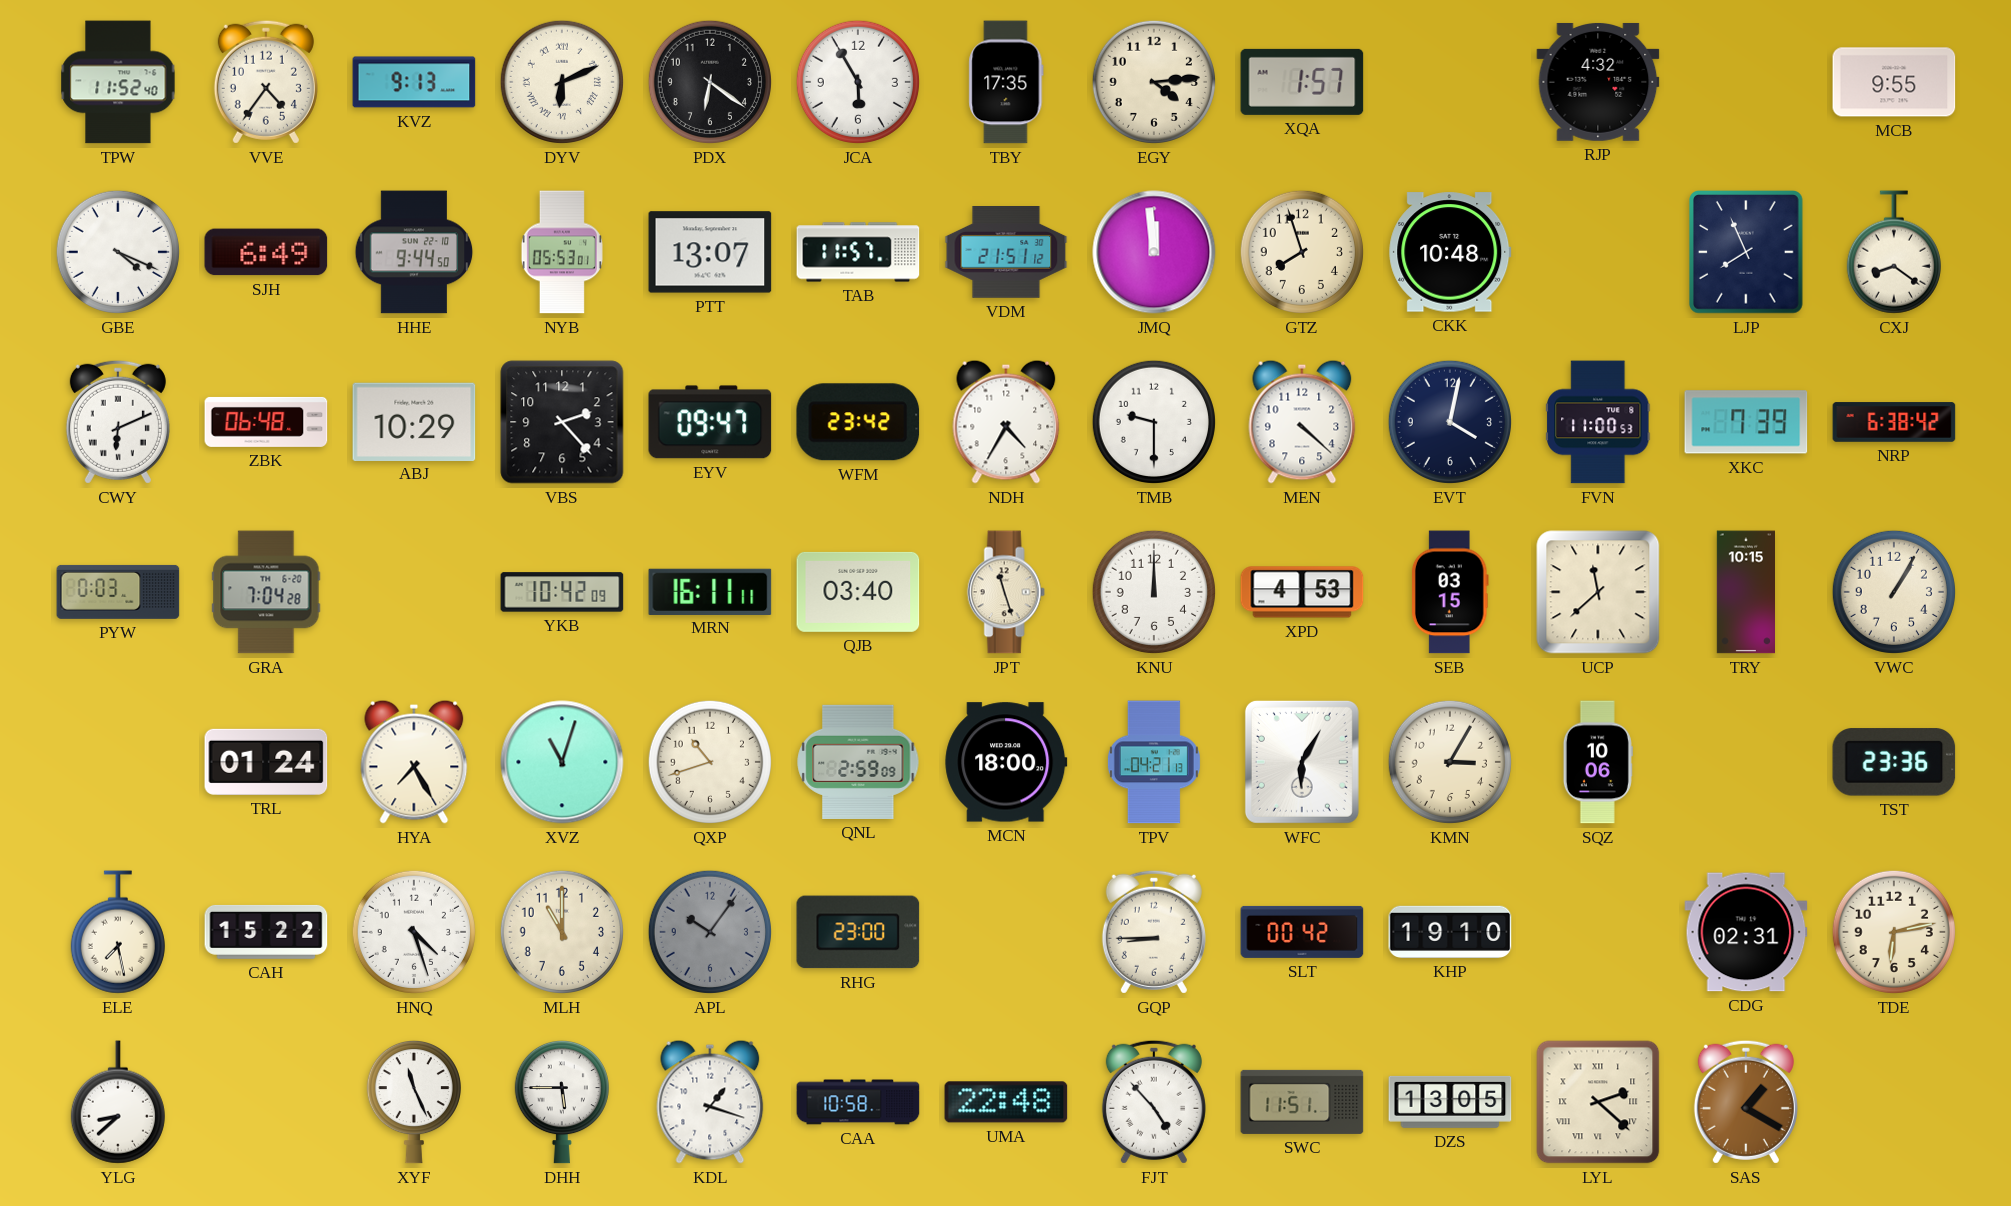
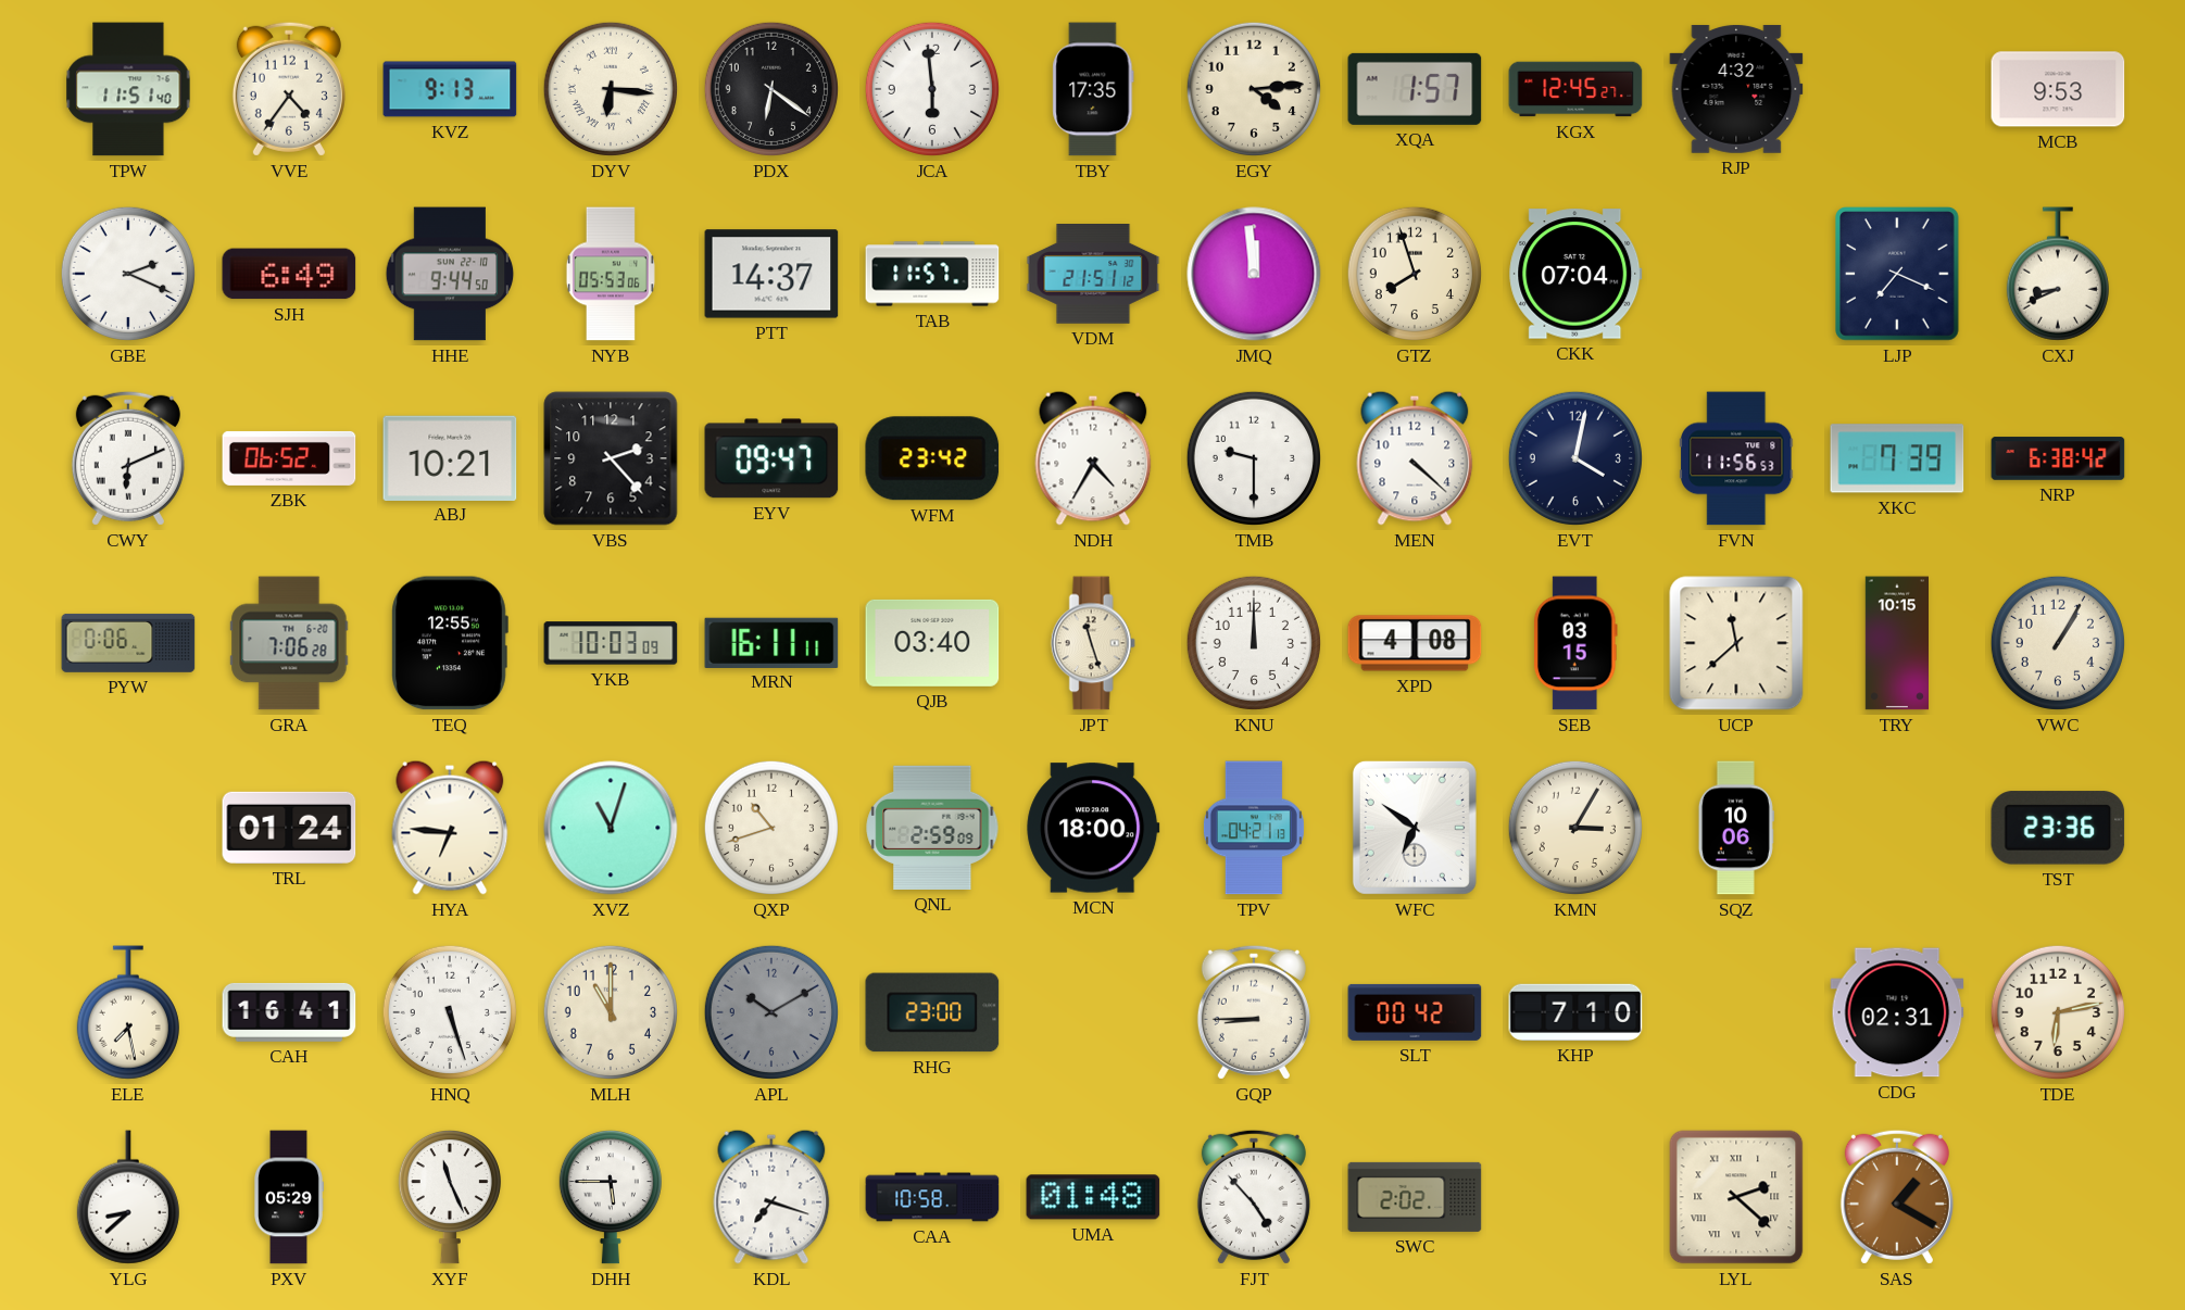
TPW: 11:52 -> 11:51
DYV: 6:11 -> 6:16
JCA: 5:55 -> 5:59
KGX: none -> 12:45
MCB: 9:55 -> 9:53
GBE: 4:19 -> 2:19
NYB: 05:53:01 -> 05:53:06
PTT: 13:07 -> 14:37
CKK: 10:48 -> 07:04
LJP: 7:56 -> 7:19
CXJ: 8:21 -> 8:41
ZBK: 06:48 -> 06:52
ABJ: 10:29 -> 10:21
FVN: 11:00 -> 11:56
PYW: 0:03 -> 0:06
GRA: 7:04 -> 7:06
TEQ: none -> 12:55
YKB: 10:42 -> 10:03
XPD: 4:53 -> 4:08
HYA: 7:25 -> 6:46
WFC: 6:05 -> 6:51
CAH: 15:22 -> 16:41
HNQ: 4:27 -> 5:27
APL: 10:06 -> 10:10
KHP: 19:10 -> 7:10
PXV: none -> 05:29
KDL: 1:18 -> 7:18
UMA: 22:48 -> 01:48
SWC: 11:51 -> 2:02
DZS: 13:05 -> none
